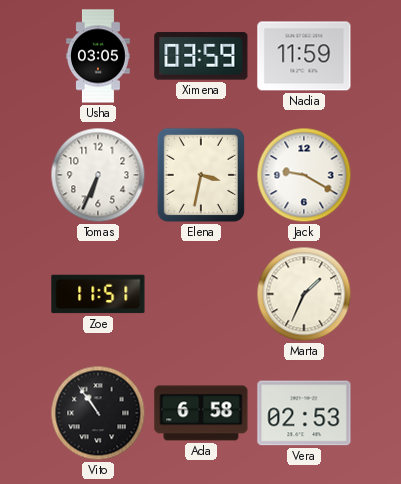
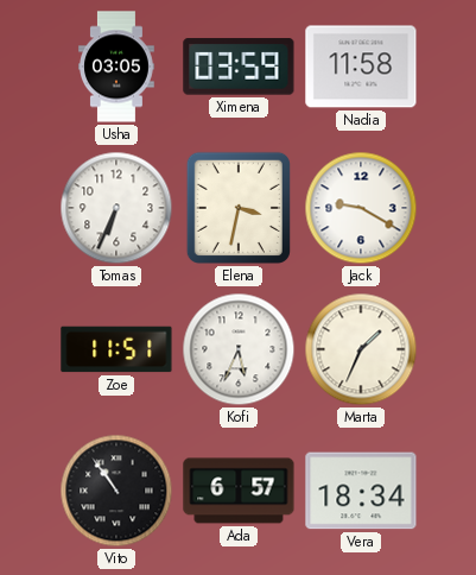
Nadia: 11:59 -> 11:58
Kofi: none -> 5:34
Ada: 6:58 -> 6:57
Vera: 02:53 -> 18:34
